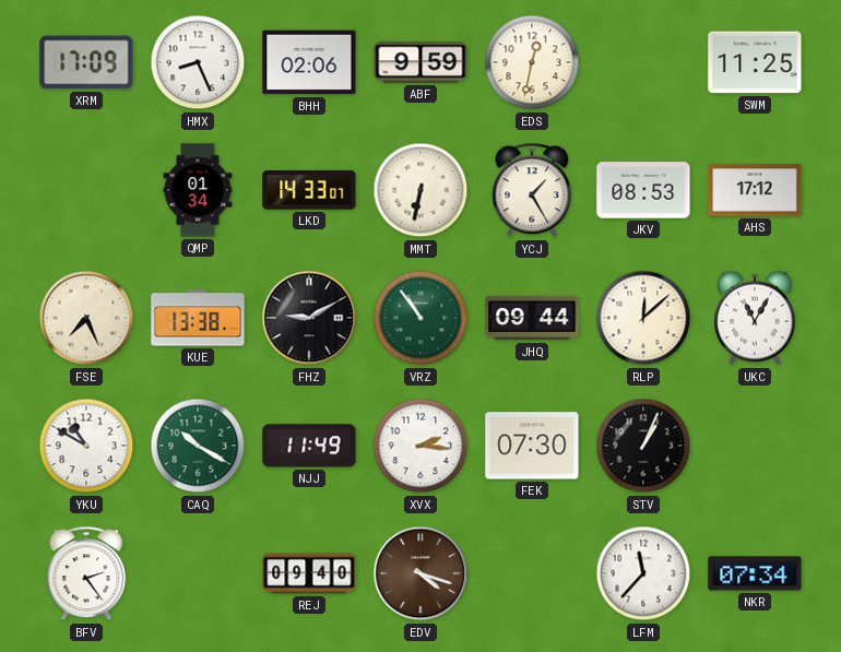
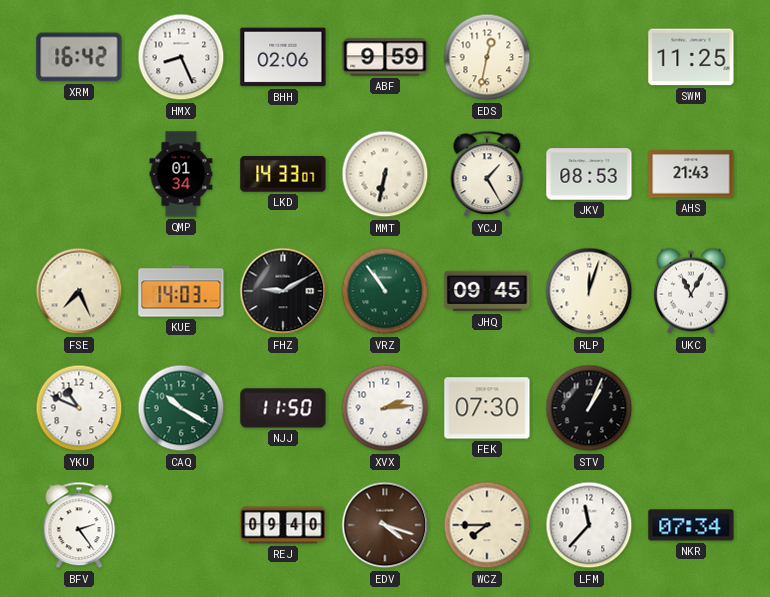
XRM: 17:09 -> 16:42
AHS: 17:12 -> 21:43
KUE: 13:38 -> 14:03
JHQ: 09:44 -> 09:45
RLP: 12:08 -> 12:03
YKU: 10:50 -> 10:49
NJJ: 11:49 -> 11:50
XVX: 2:16 -> 2:14
WCZ: none -> 7:45
